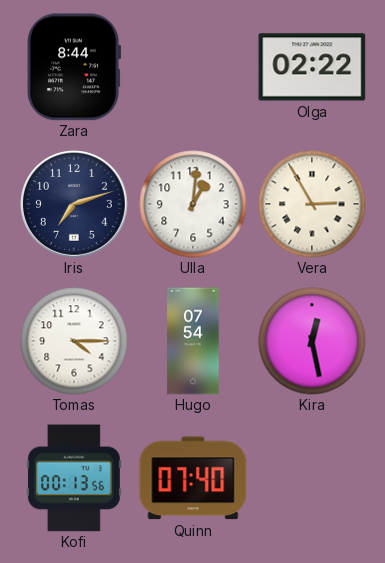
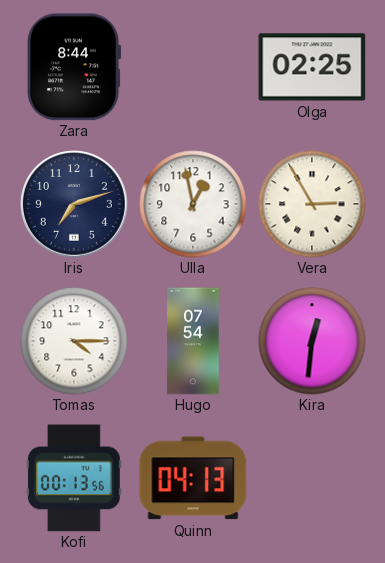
Olga: 02:22 -> 02:25
Ulla: 1:01 -> 12:58
Kira: 12:28 -> 12:31
Quinn: 07:40 -> 04:13
